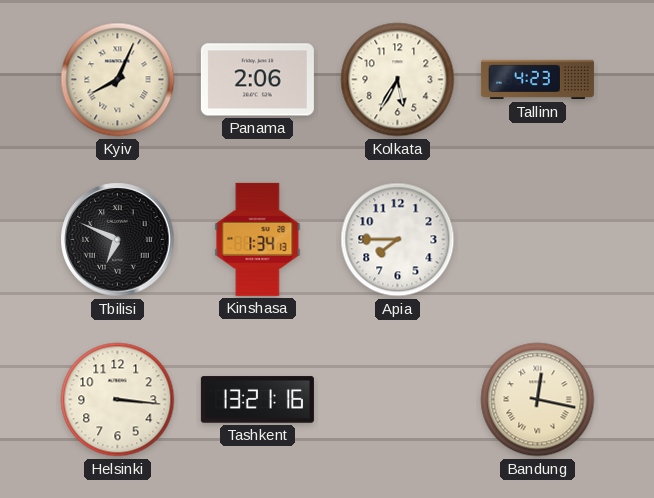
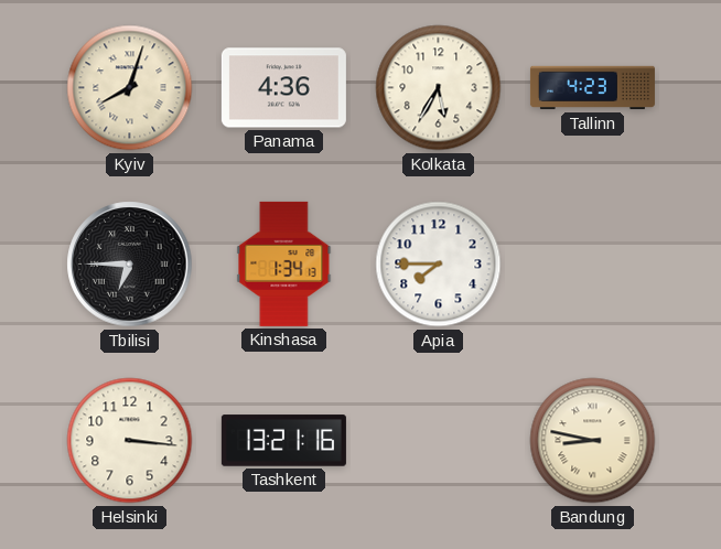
Kyiv: 8:04 -> 8:03
Panama: 2:06 -> 4:36
Tbilisi: 6:49 -> 6:45
Bandung: 12:17 -> 8:47
